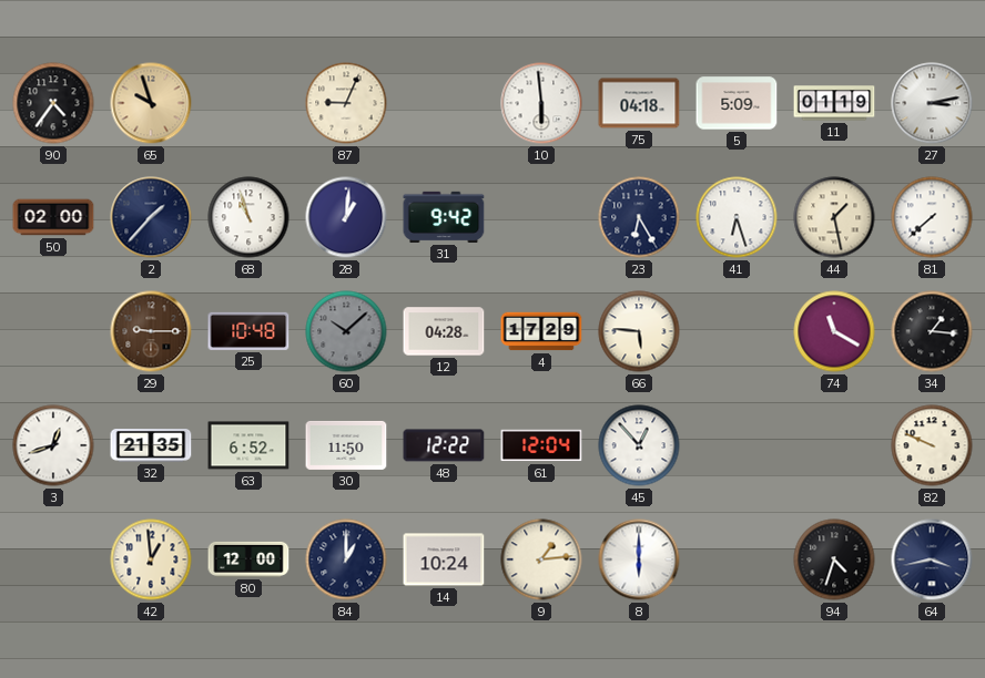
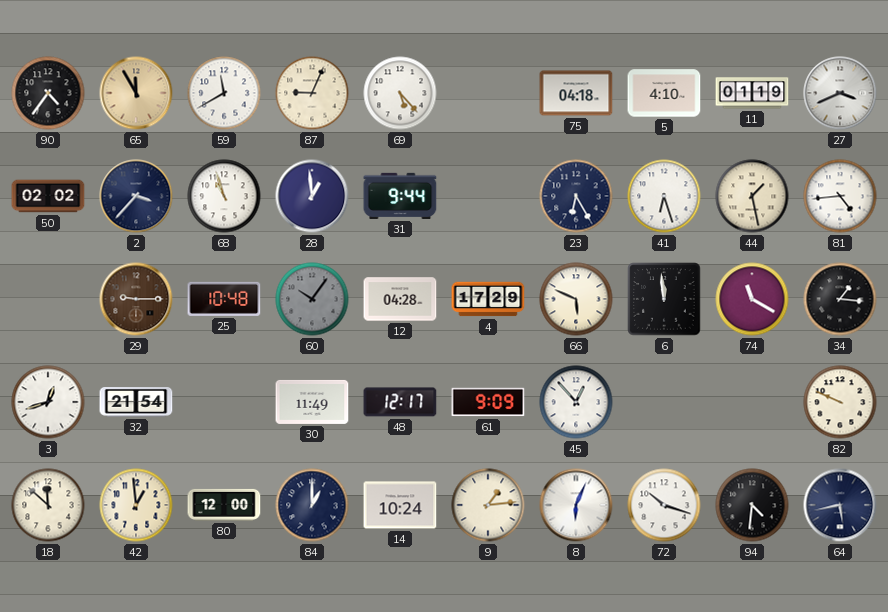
65: 9:57 -> 11:55
59: none -> 11:40
69: none -> 5:23
10: 5:59 -> none
5: 5:09 -> 4:10
27: 3:13 -> 3:41
50: 02:00 -> 02:02
2: 1:37 -> 3:37
28: 1:01 -> 12:59
31: 9:42 -> 9:44
81: 7:38 -> 4:44
60: 10:08 -> 10:06
66: 5:46 -> 5:49
6: none -> 11:59
32: 21:35 -> 21:54
63: 6:52 -> none
30: 11:50 -> 11:49
48: 12:22 -> 12:17
61: 12:04 -> 9:09
18: none -> 11:52
8: 6:00 -> 6:04
72: none -> 10:18
94: 4:33 -> 4:31
64: 3:43 -> 5:43
